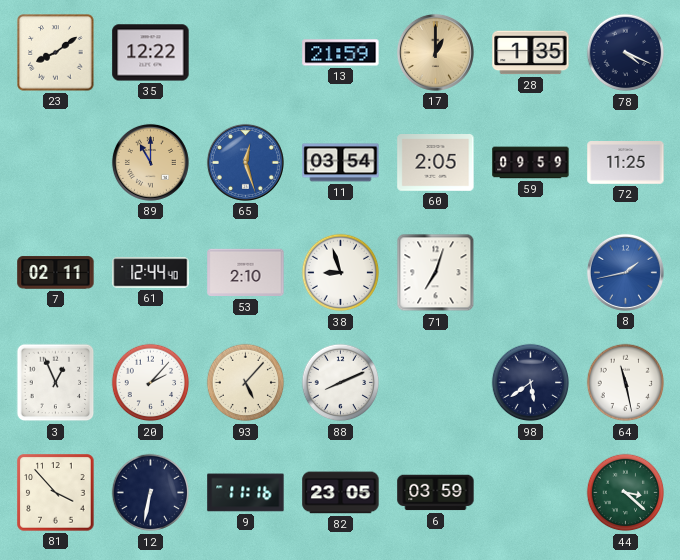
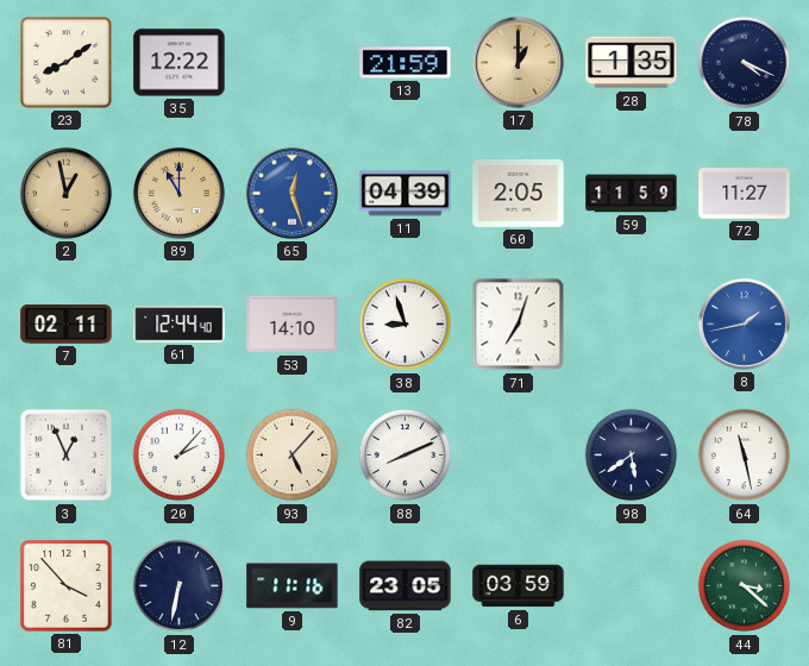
2: none -> 12:58
11: 03:54 -> 04:39
59: 09:59 -> 11:59
72: 11:25 -> 11:27
53: 2:10 -> 14:10
